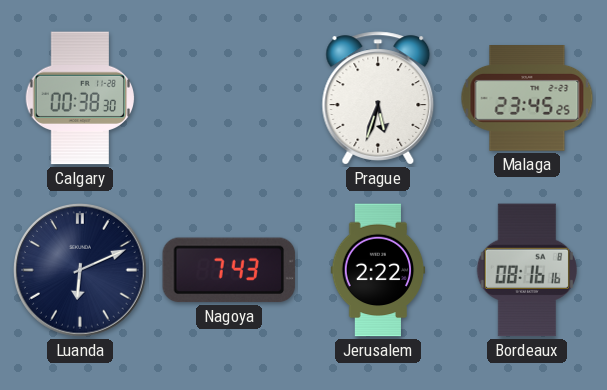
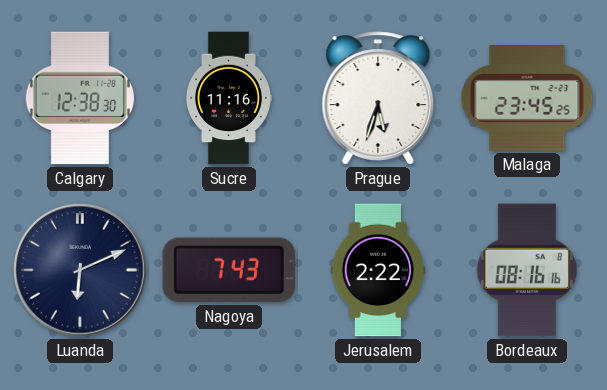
Calgary: 00:38 -> 12:38
Sucre: none -> 11:16
